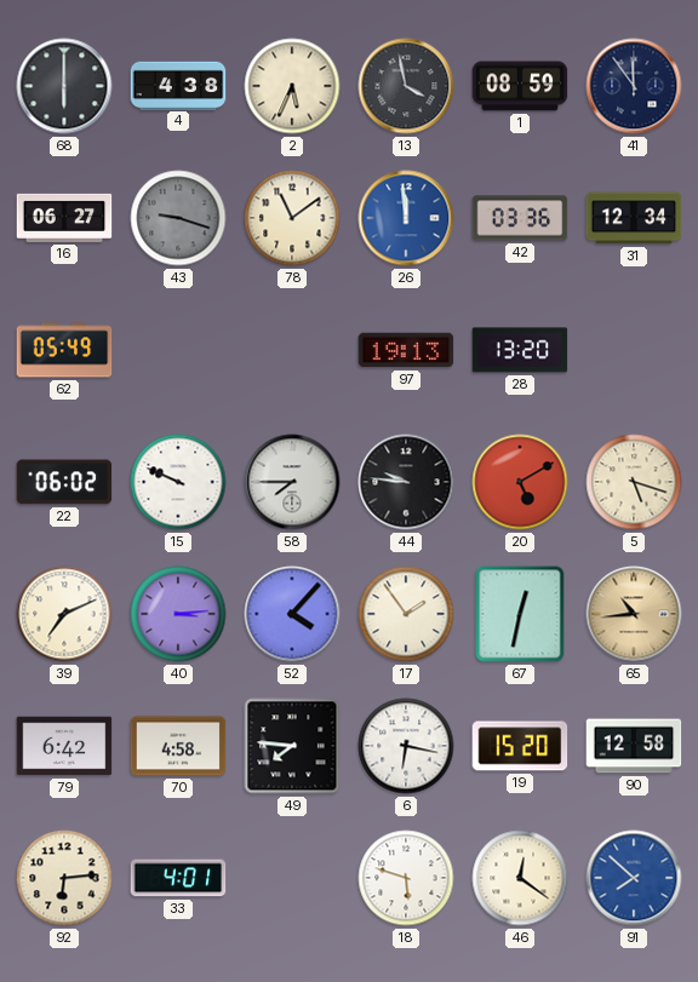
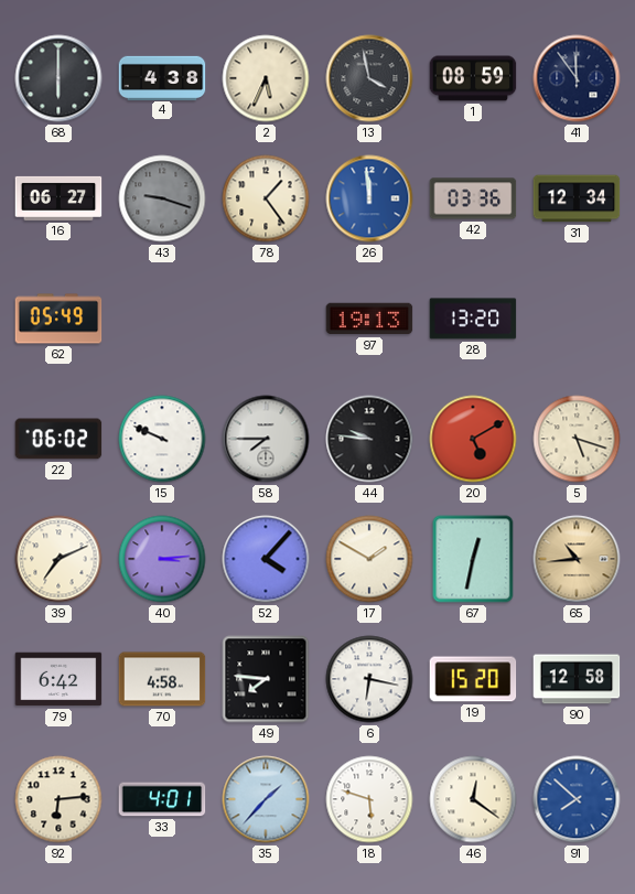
78: 11:09 -> 1:24
17: 1:54 -> 1:50
35: none -> 1:37
